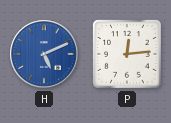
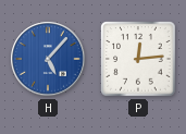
H: 5:11 -> 5:07
